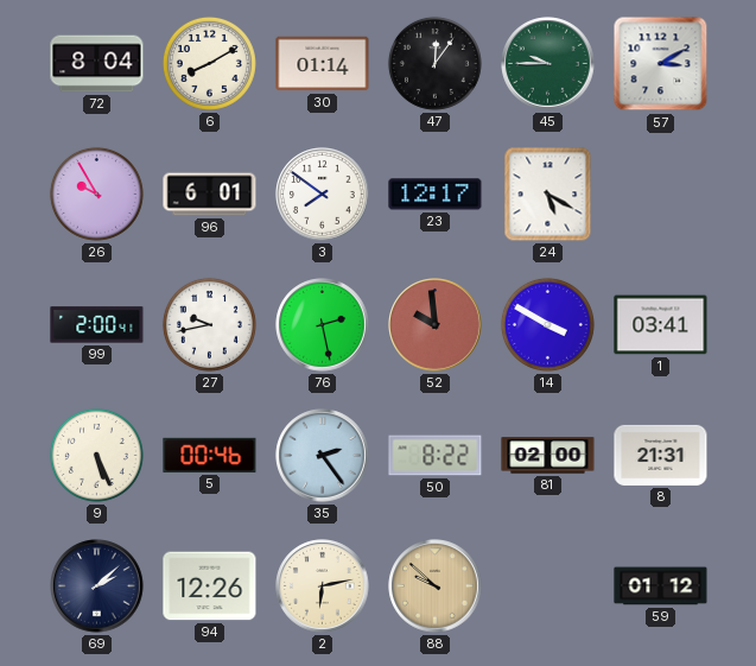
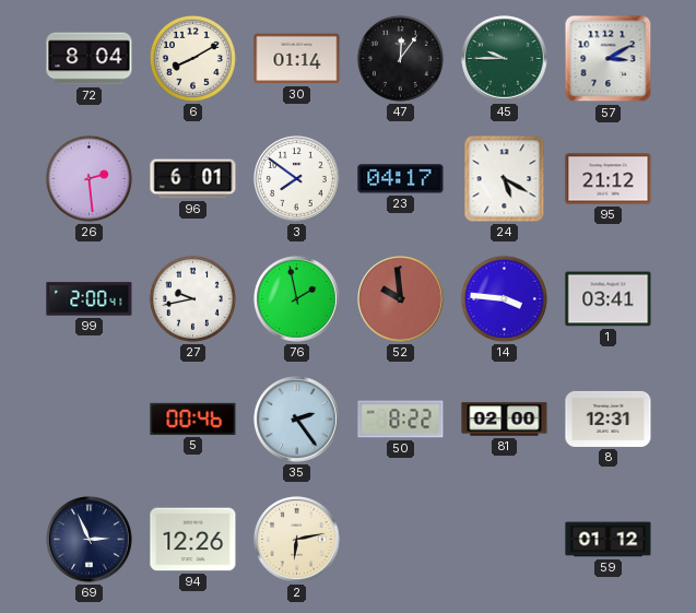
26: 9:55 -> 2:29
23: 12:17 -> 04:17
95: none -> 21:12
76: 2:28 -> 1:58
14: 3:50 -> 3:46
9: 5:26 -> none
8: 21:31 -> 12:31
69: 2:08 -> 2:56
88: 9:52 -> none
